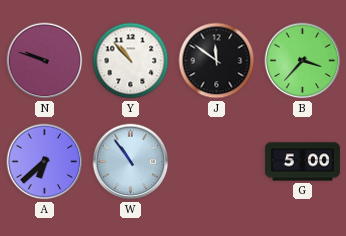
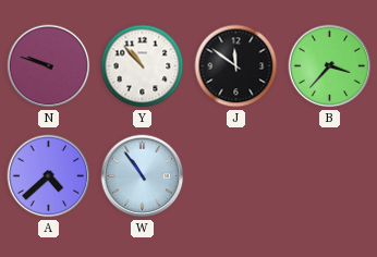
A: 6:38 -> 4:38
G: 5:00 -> none
